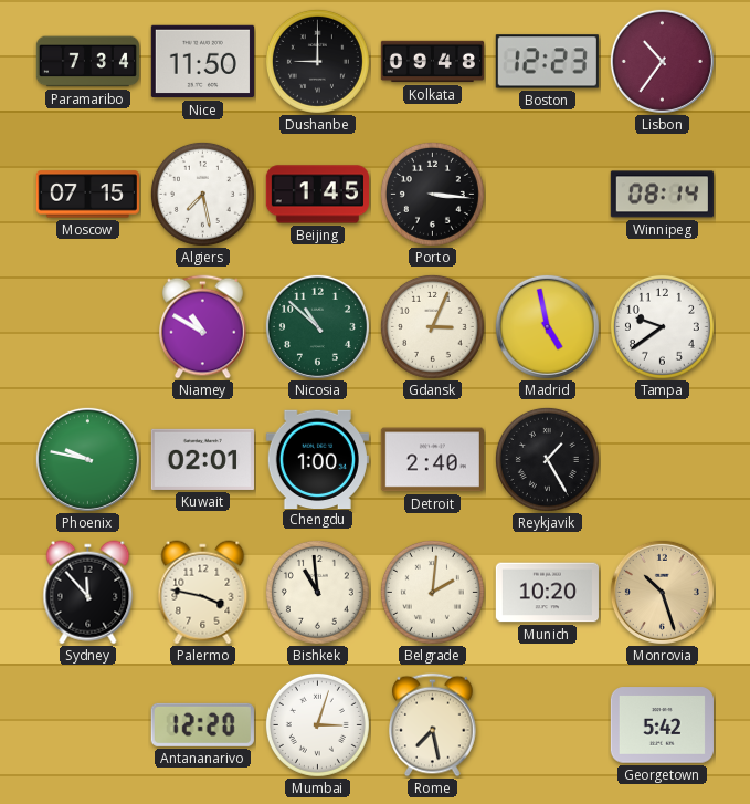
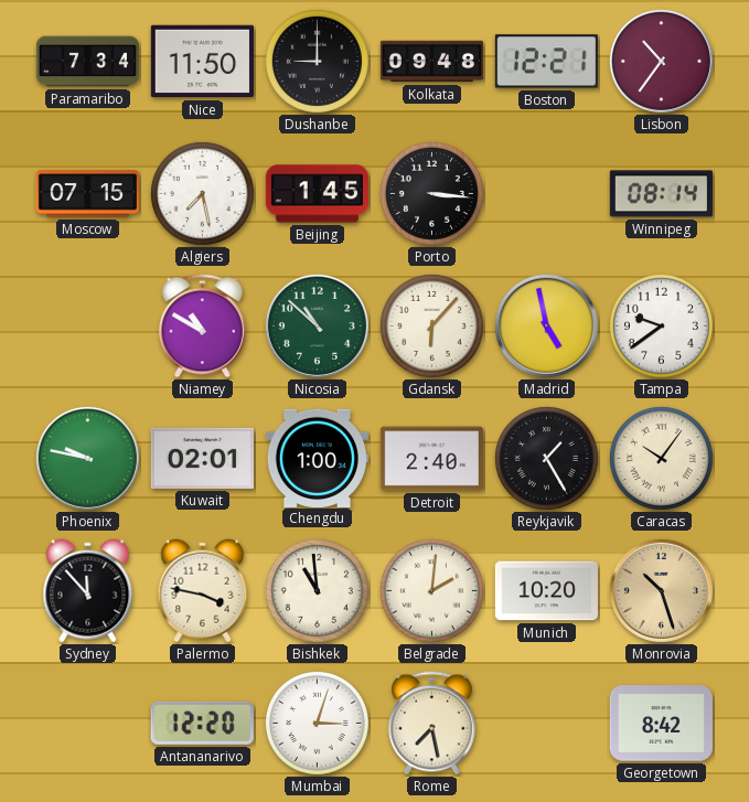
Boston: 12:23 -> 12:21
Gdansk: 3:04 -> 6:07
Caracas: none -> 10:06
Georgetown: 5:42 -> 8:42
